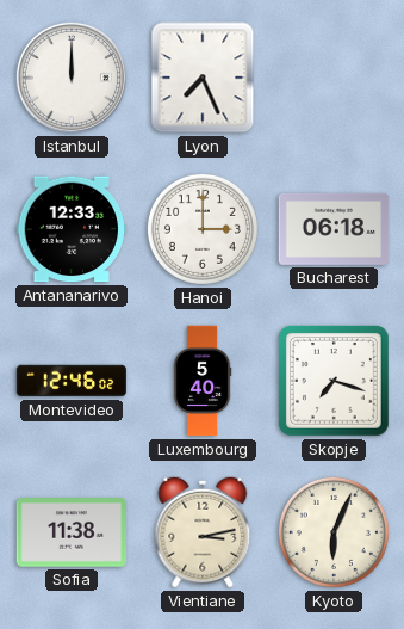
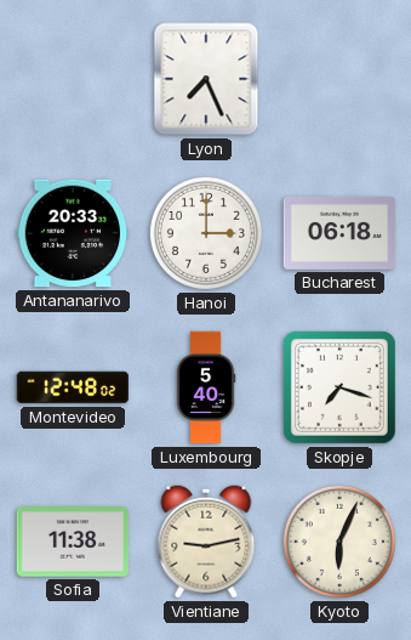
Istanbul: 12:00 -> none
Antananarivo: 12:33 -> 20:33
Montevideo: 12:46 -> 12:48
Vientiane: 3:13 -> 9:13
